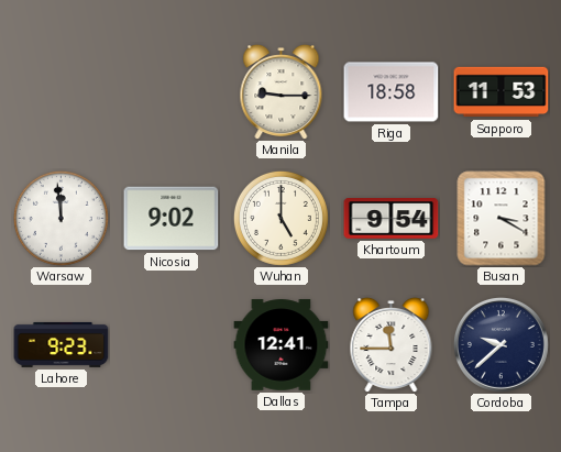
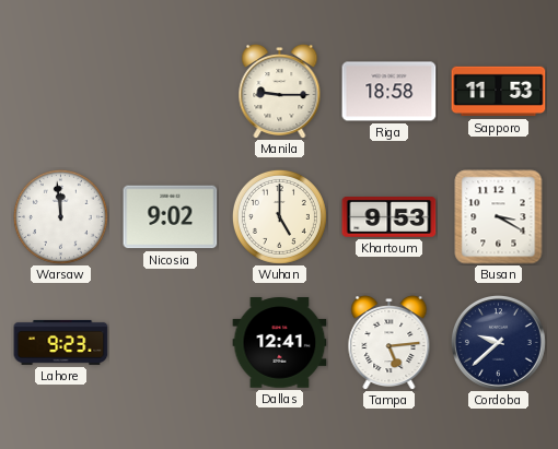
Khartoum: 9:54 -> 9:53
Tampa: 11:45 -> 5:14
